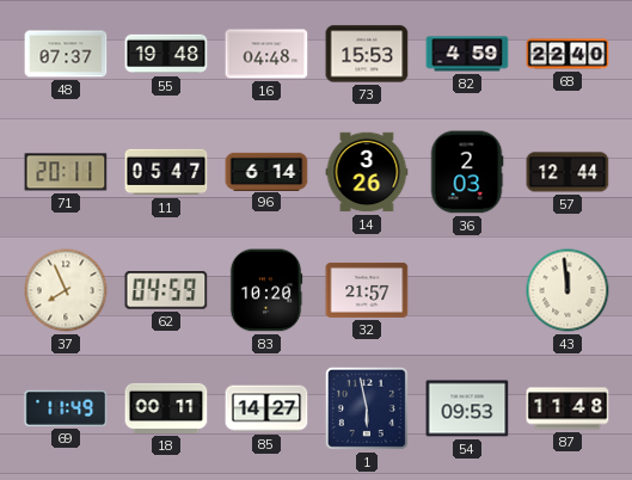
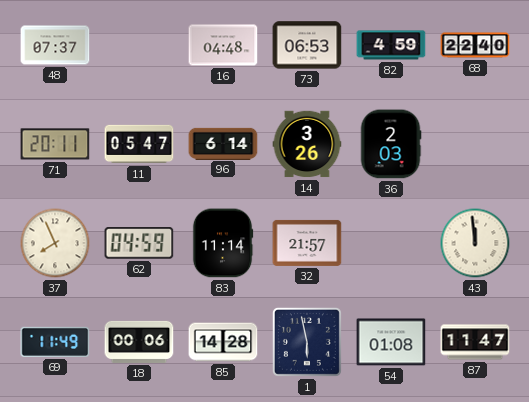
55: 19:48 -> none
73: 15:53 -> 06:53
57: 12:44 -> none
83: 10:20 -> 11:14
18: 00:11 -> 00:06
85: 14:27 -> 14:28
54: 09:53 -> 01:08
87: 11:48 -> 11:47
